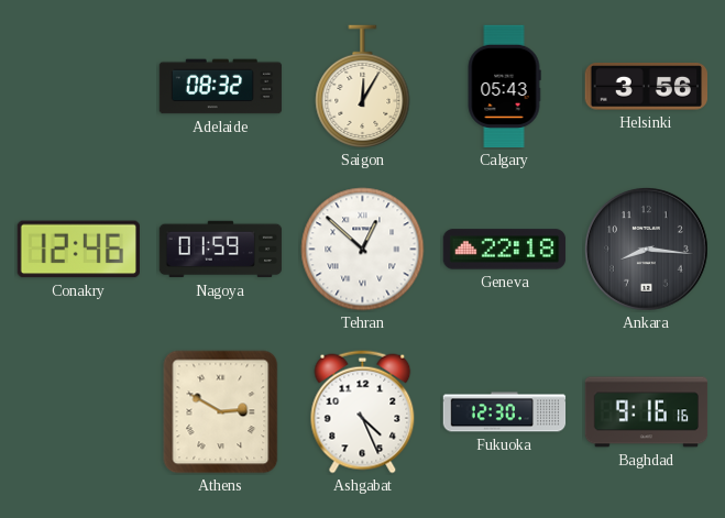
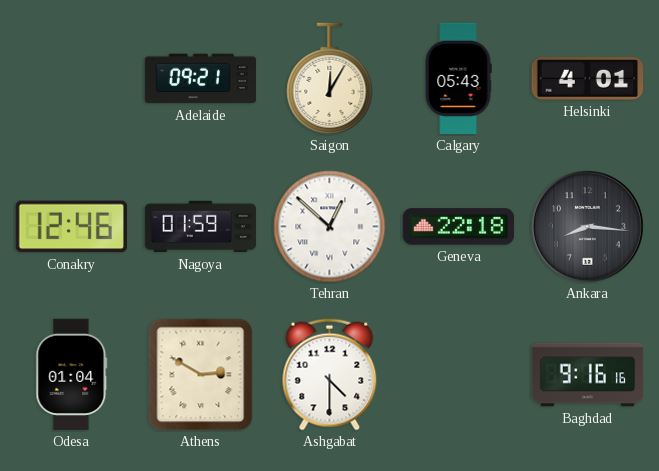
Adelaide: 08:32 -> 09:21
Helsinki: 3:56 -> 4:01
Odesa: none -> 01:04
Ashgabat: 4:26 -> 4:30
Fukuoka: 12:30 -> none
